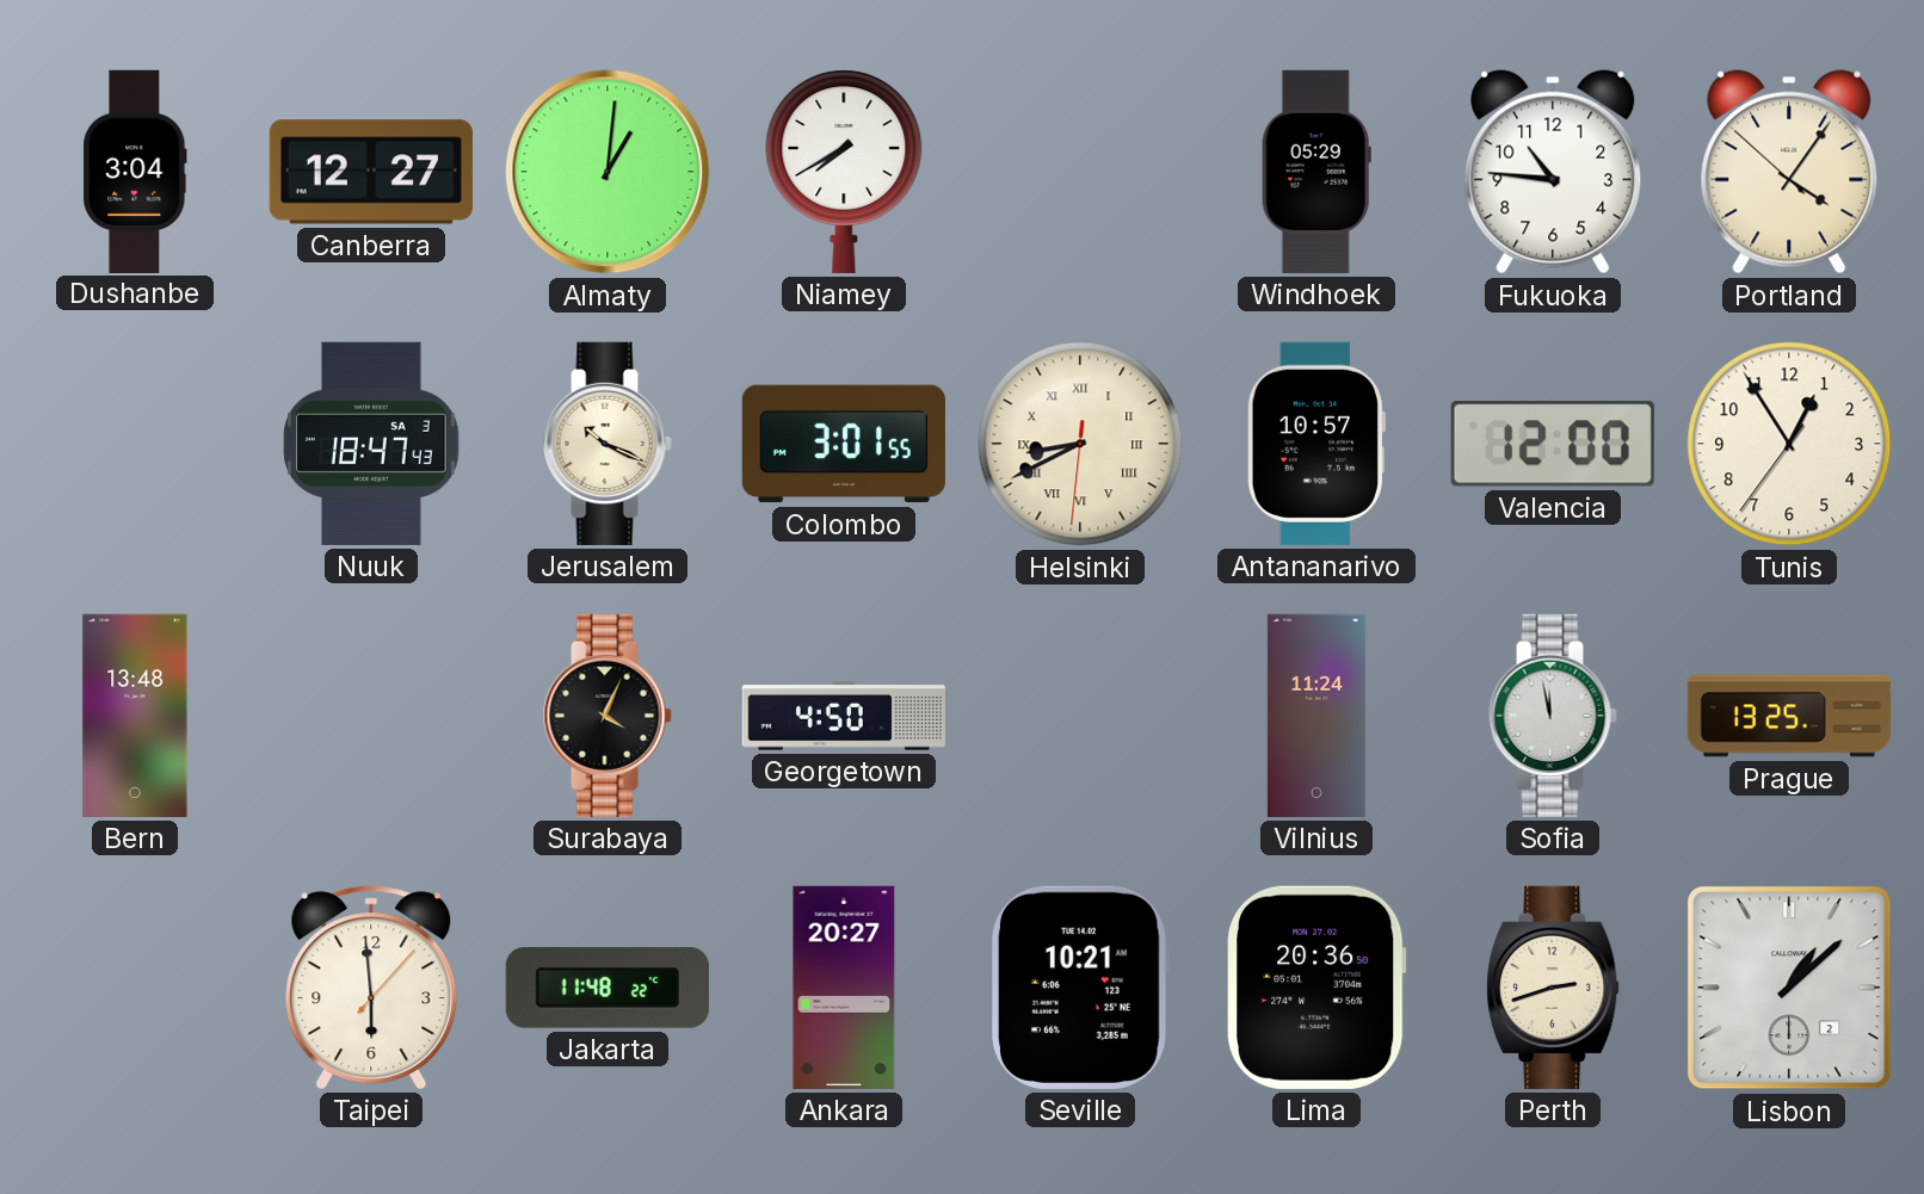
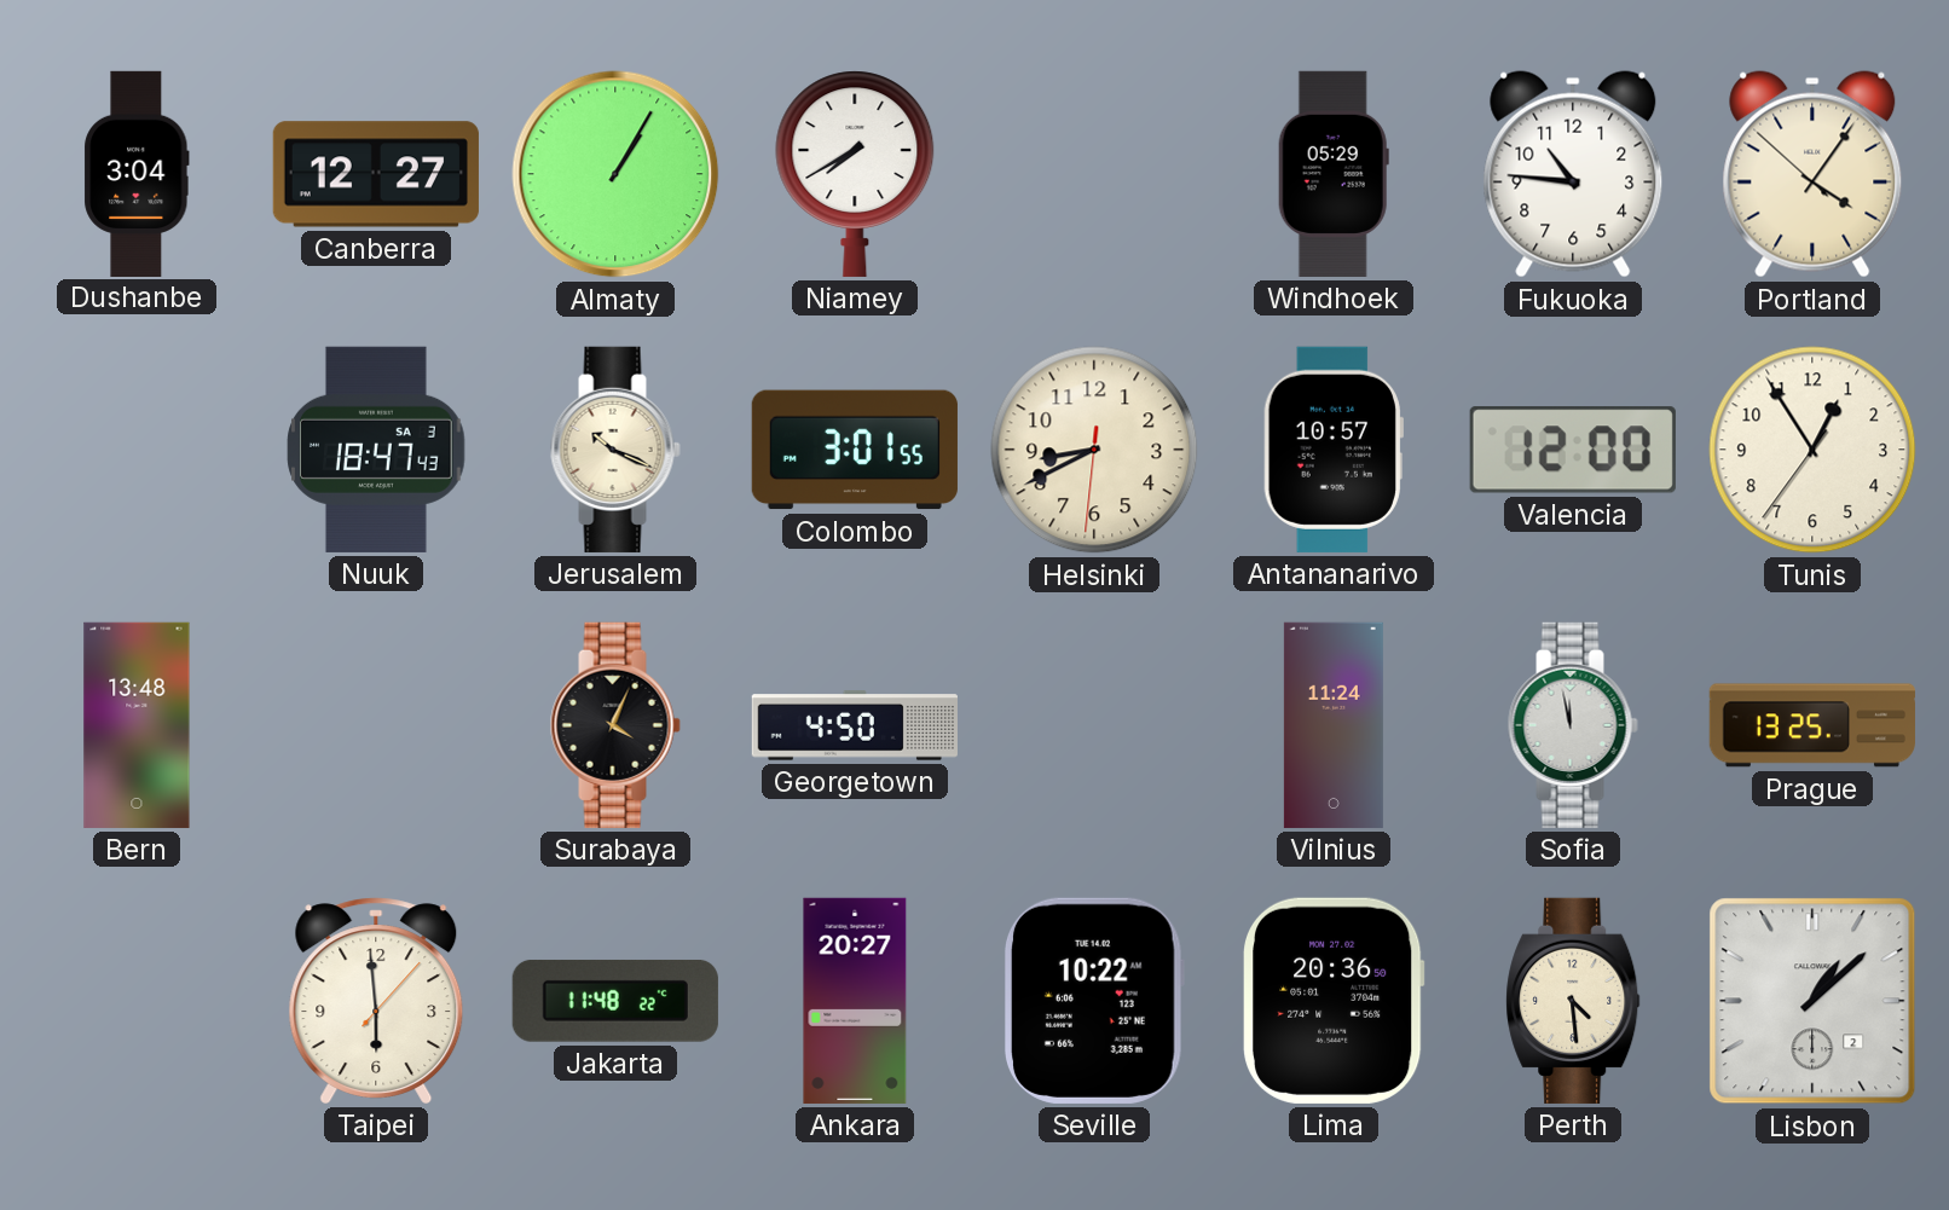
Almaty: 1:01 -> 1:05
Helsinki numerals: Roman -> Arabic
Seville: 10:21 -> 10:22
Perth: 2:42 -> 4:29
